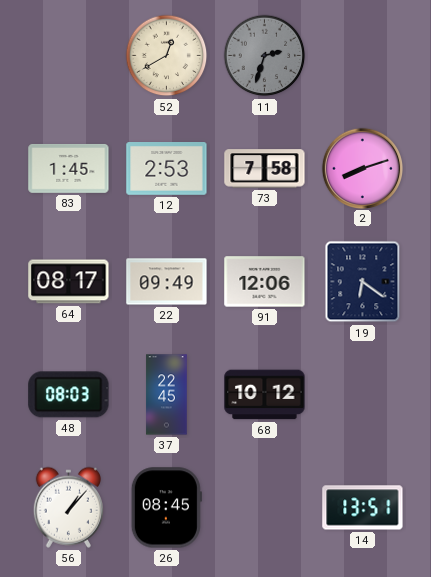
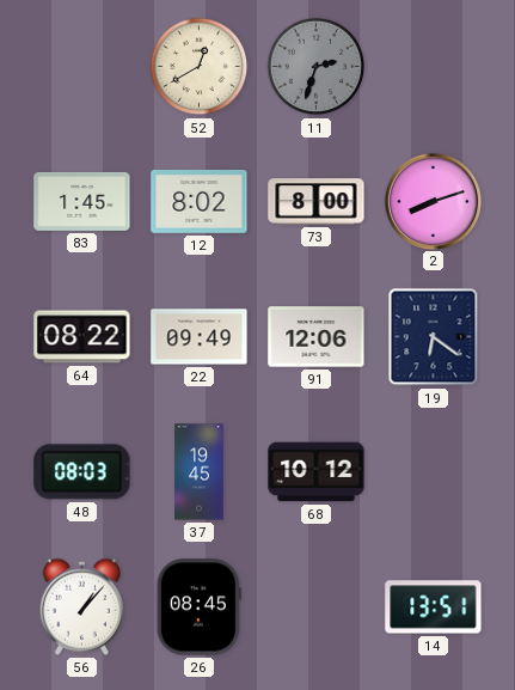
12: 2:53 -> 8:02
73: 7:58 -> 8:00
64: 08:17 -> 08:22
37: 22:45 -> 19:45
